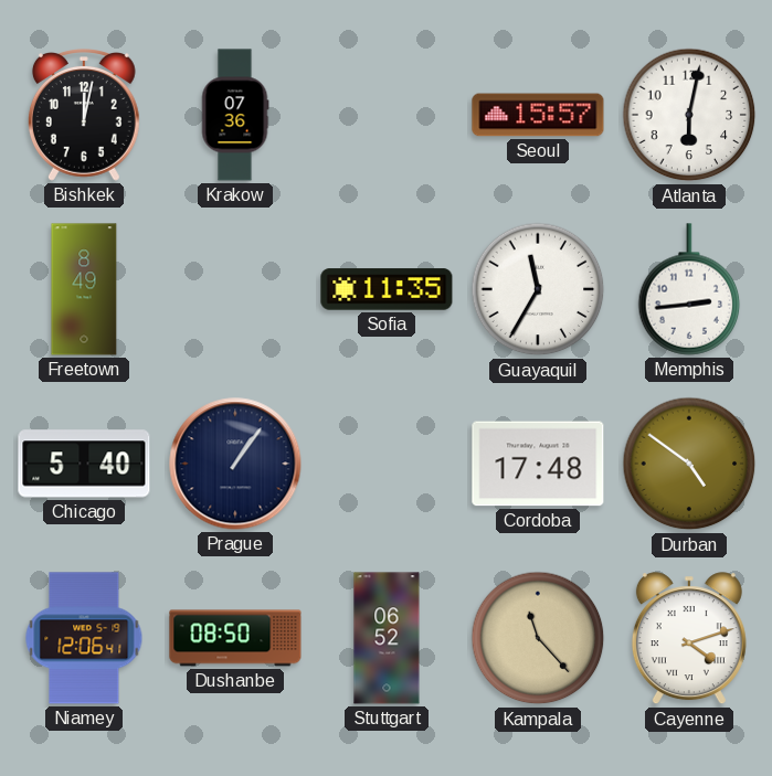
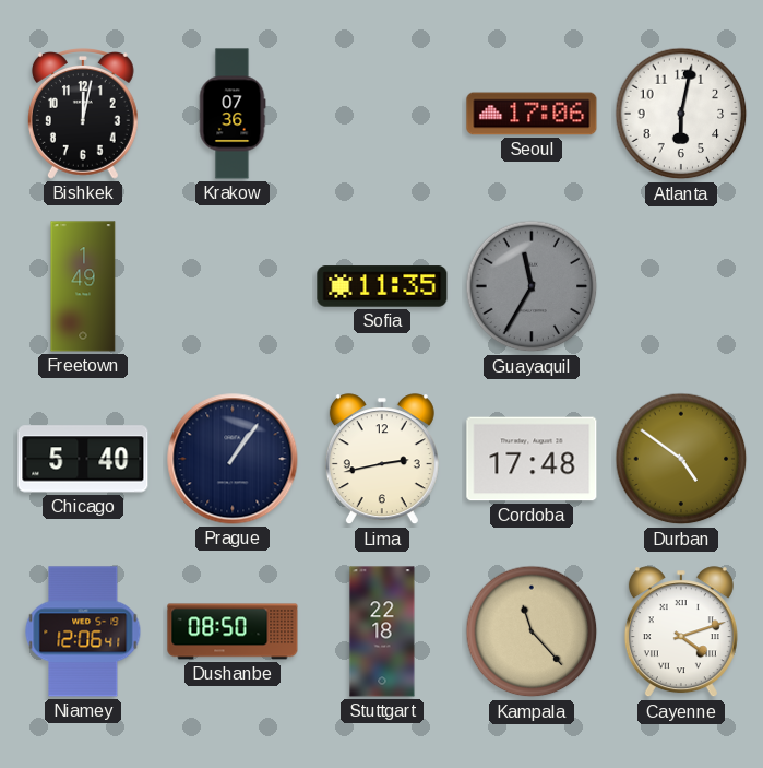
Seoul: 15:57 -> 17:06
Freetown: 8:49 -> 1:49
Guayaquil dial: white -> grey
Memphis: 2:44 -> none
Lima: none -> 2:43
Stuttgart: 06:52 -> 22:18
